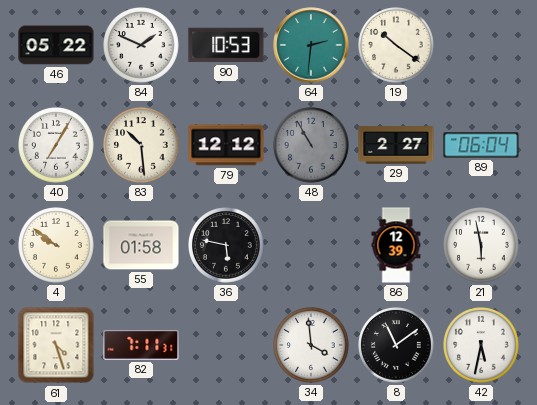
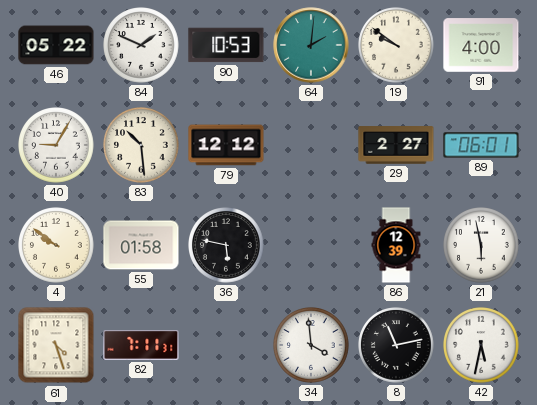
64: 2:31 -> 2:01
19: 10:21 -> 9:51
91: none -> 4:00
40: 7:05 -> 9:05
48: 10:55 -> none
89: 06:04 -> 06:01
8: 11:09 -> 11:13
